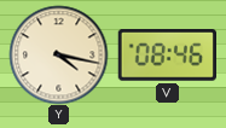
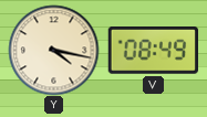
V: 08:46 -> 08:49
